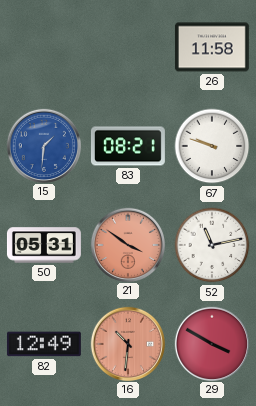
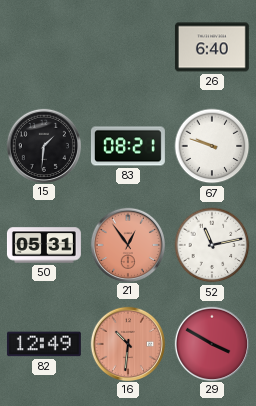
26: 11:58 -> 6:40
15 dial: blue -> black
21: 3:51 -> 12:54
